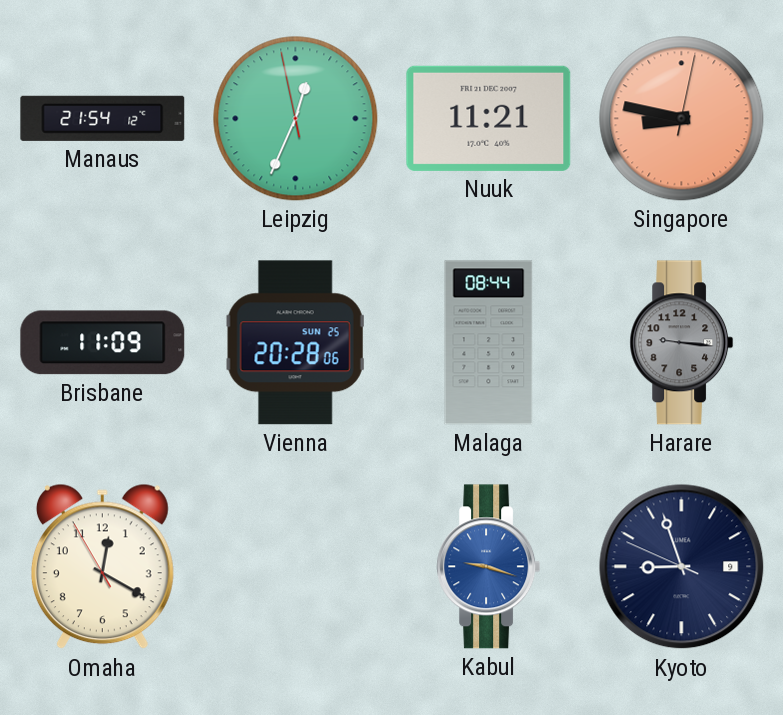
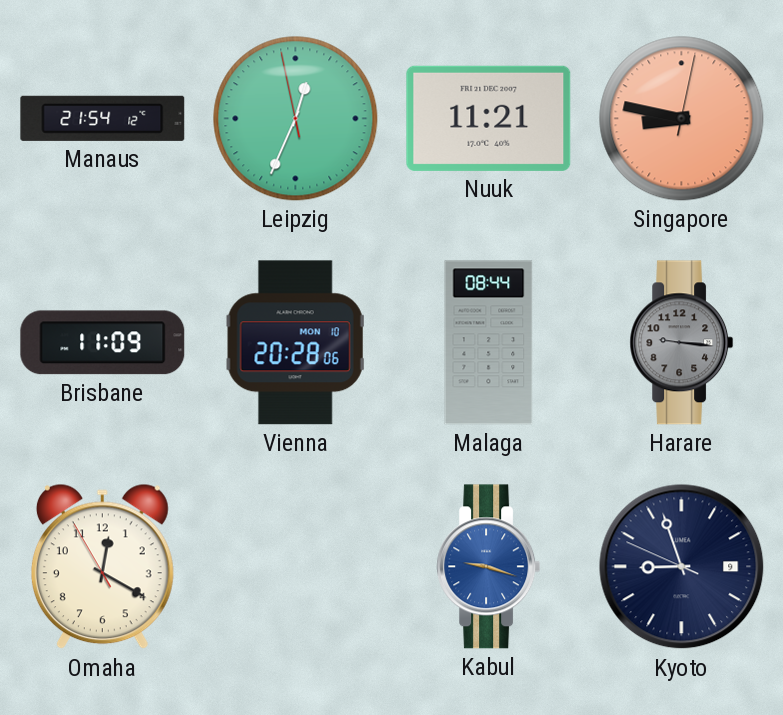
Vienna date: SUN 25 -> MON 10
